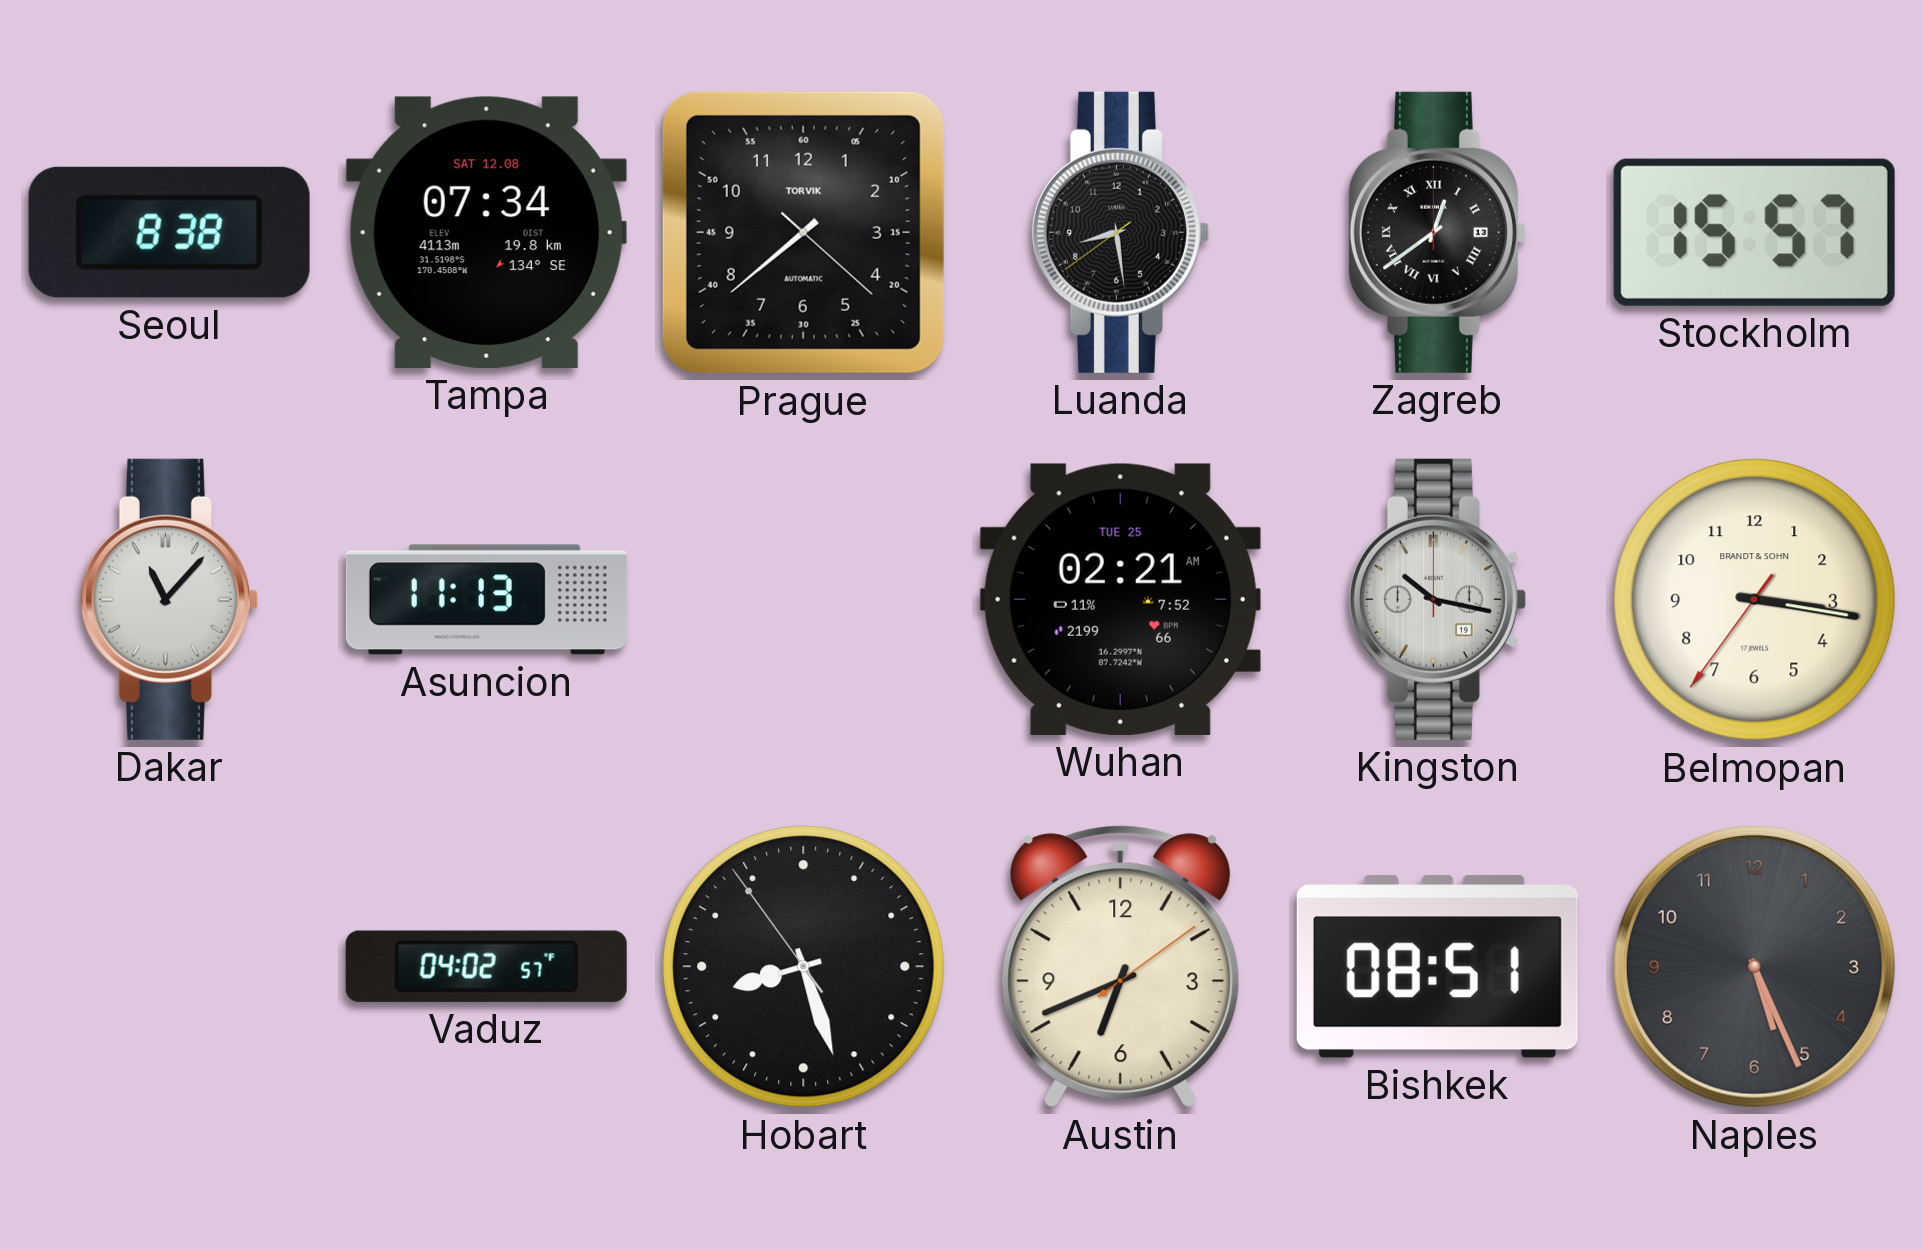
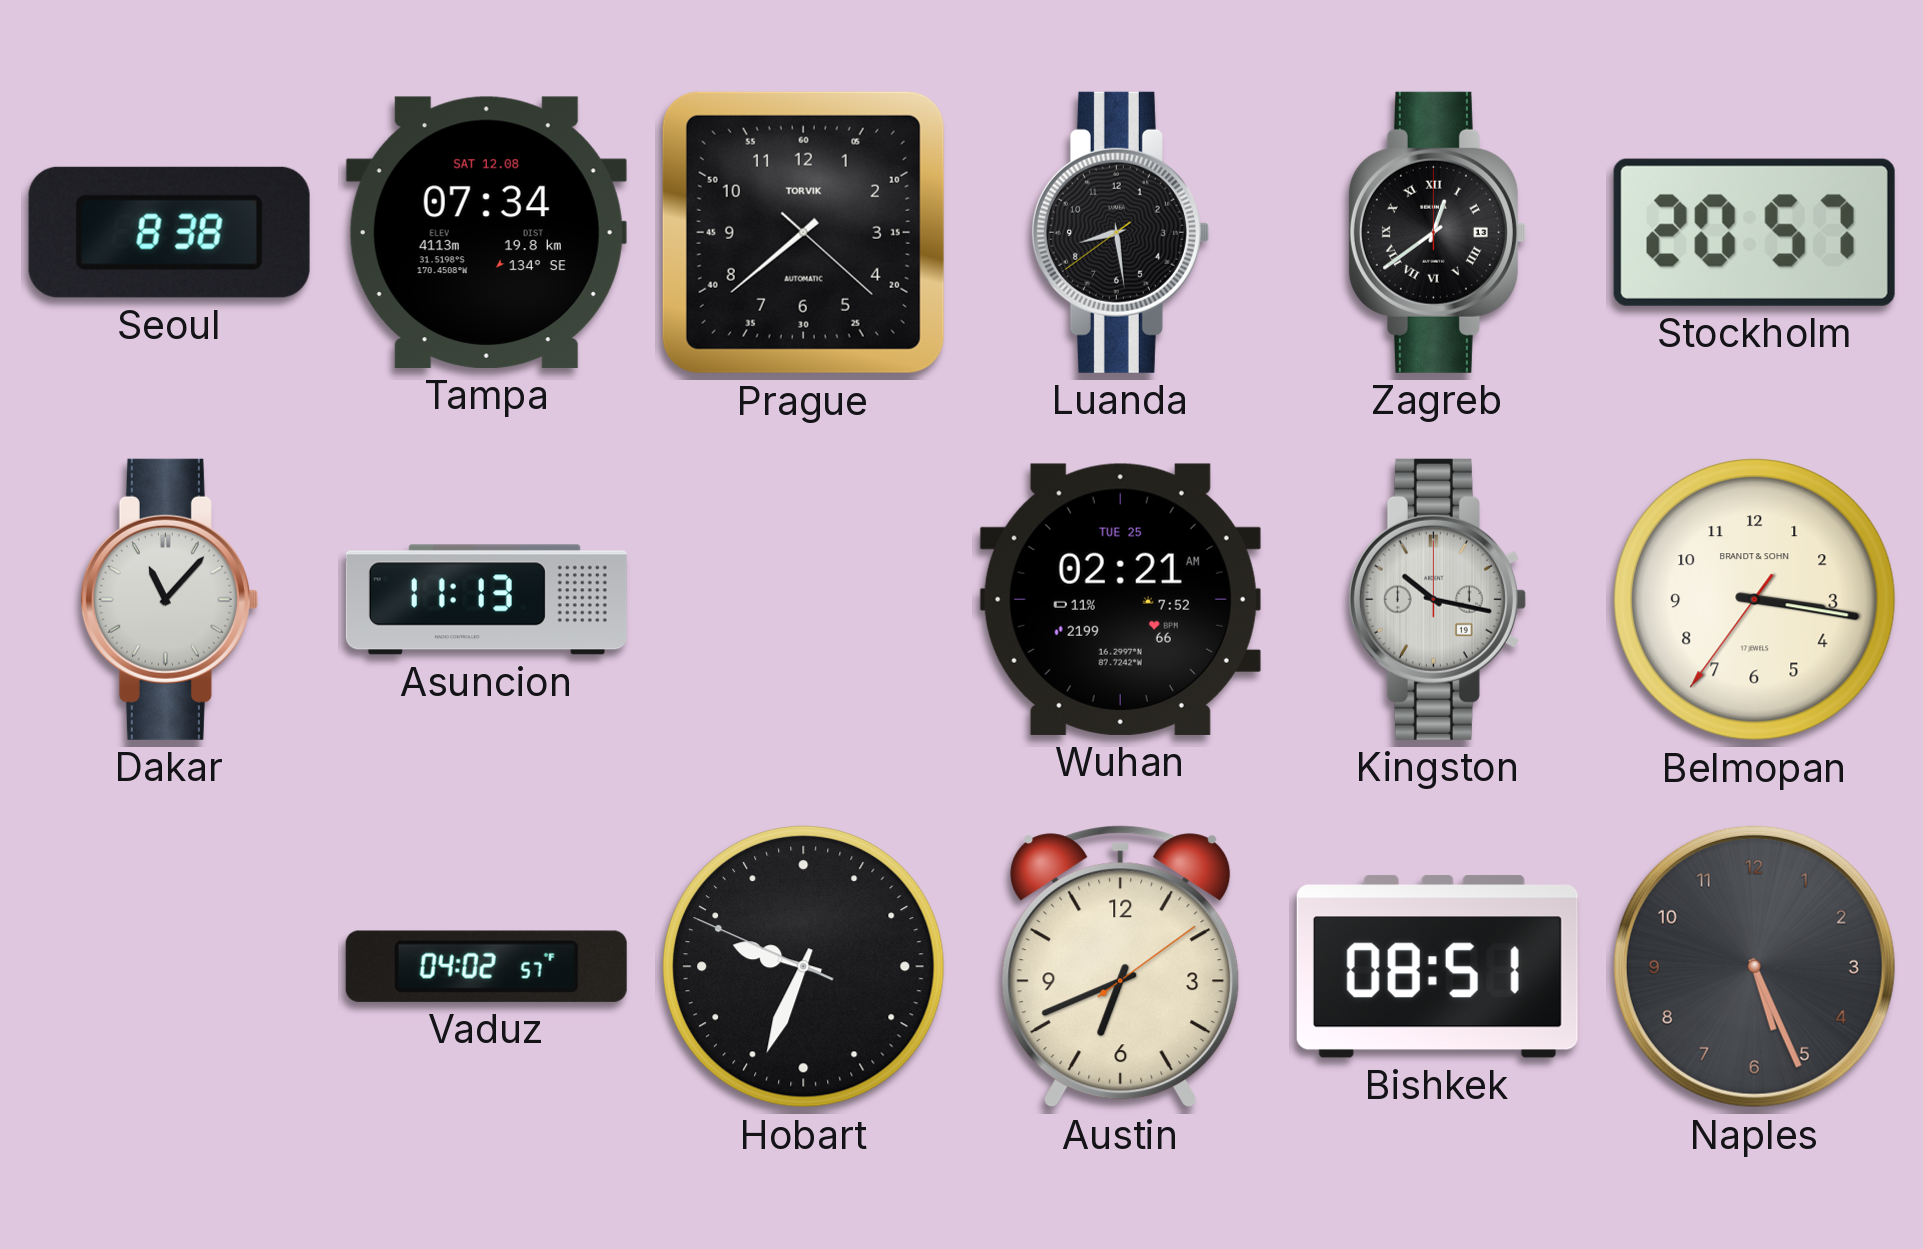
Stockholm: 15:57 -> 20:57
Hobart: 8:26 -> 9:33
